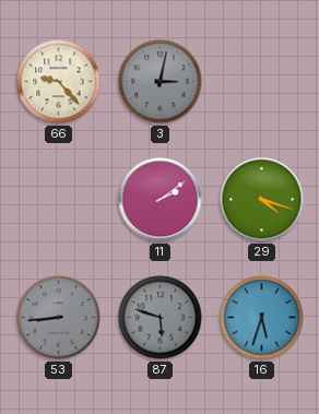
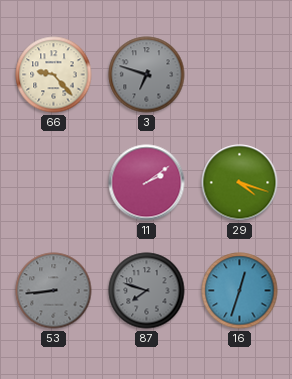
3: 3:02 -> 6:48
87: 5:48 -> 7:48
16: 5:33 -> 12:33
